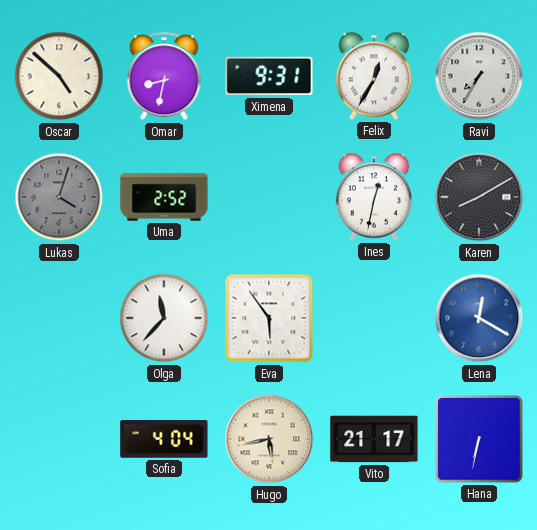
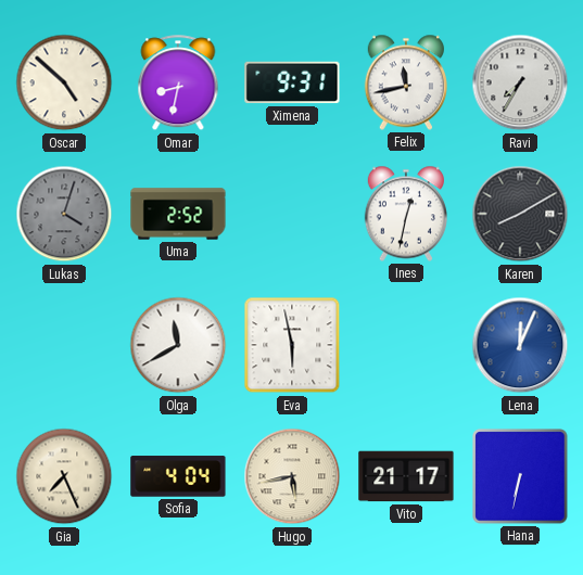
Felix: 12:35 -> 11:43
Olga: 11:37 -> 11:40
Eva: 5:54 -> 5:58
Lena: 12:20 -> 12:04
Gia: none -> 7:26
